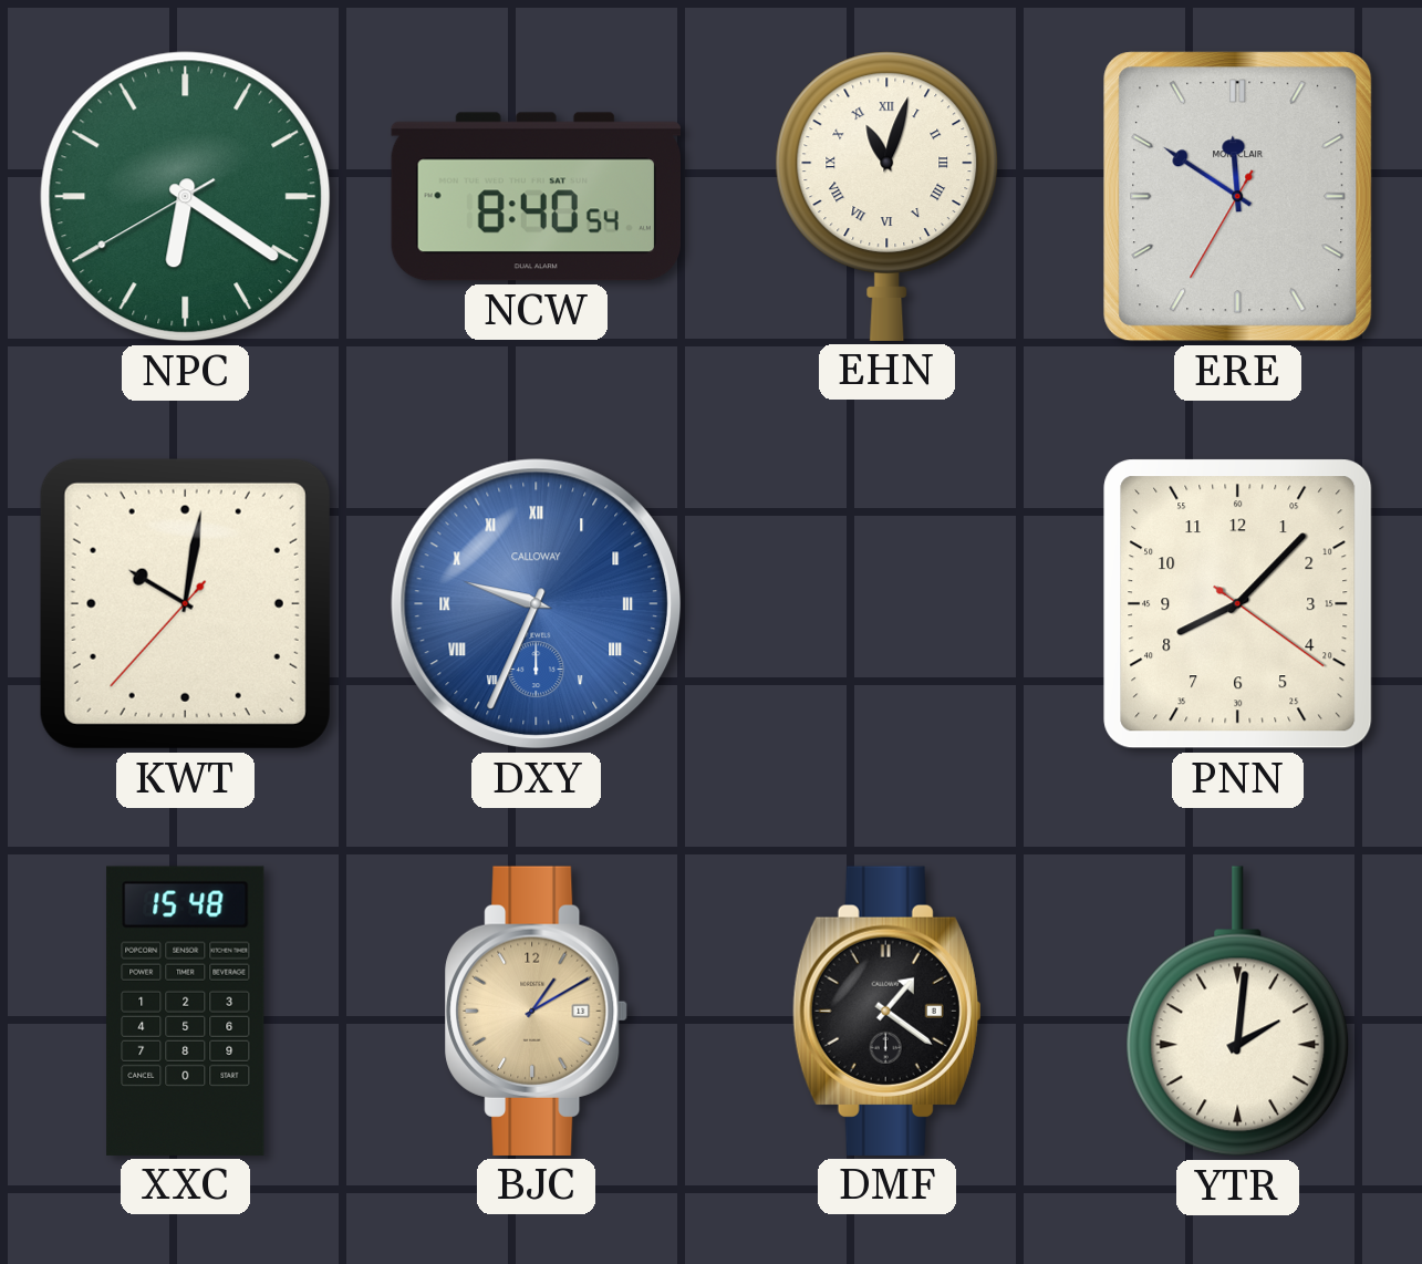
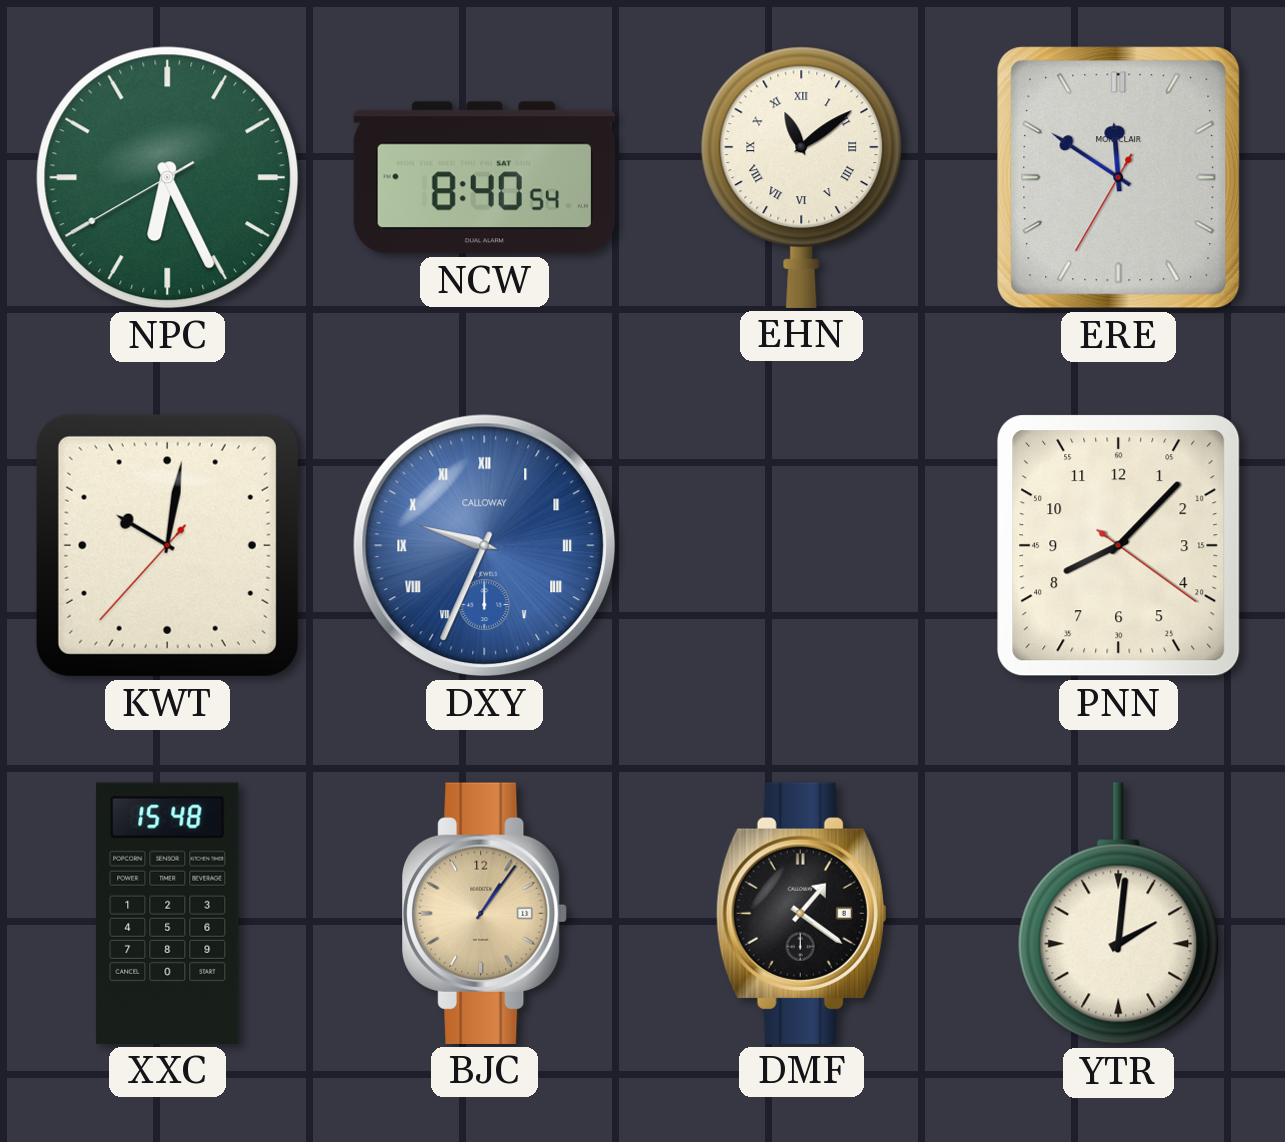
NPC: 6:20 -> 6:25
EHN: 11:03 -> 11:09
BJC: 1:10 -> 1:06
